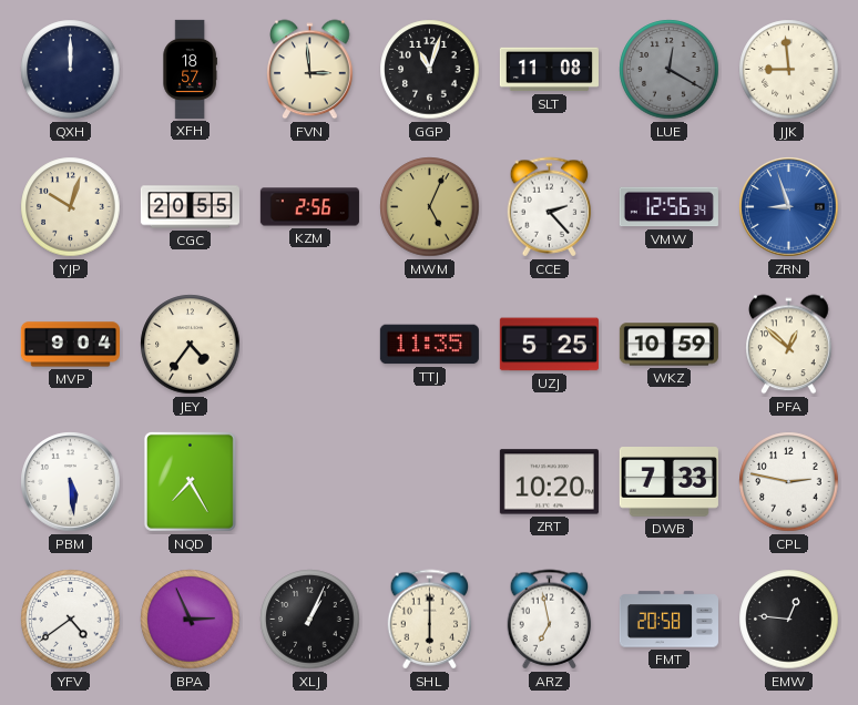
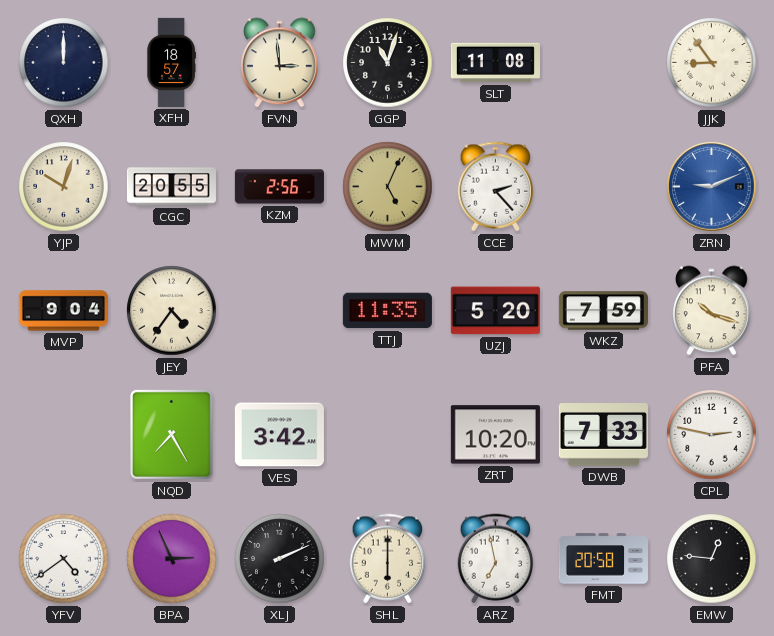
LUE: 12:20 -> none
JJK: 8:59 -> 8:54
VMW: 12:56 -> none
ZRN: 8:57 -> 9:11
UZJ: 5:25 -> 5:20
WKZ: 10:59 -> 7:59
PFA: 12:52 -> 10:18
PBM: 5:29 -> none
VES: none -> 3:42
XLJ: 1:04 -> 2:11
